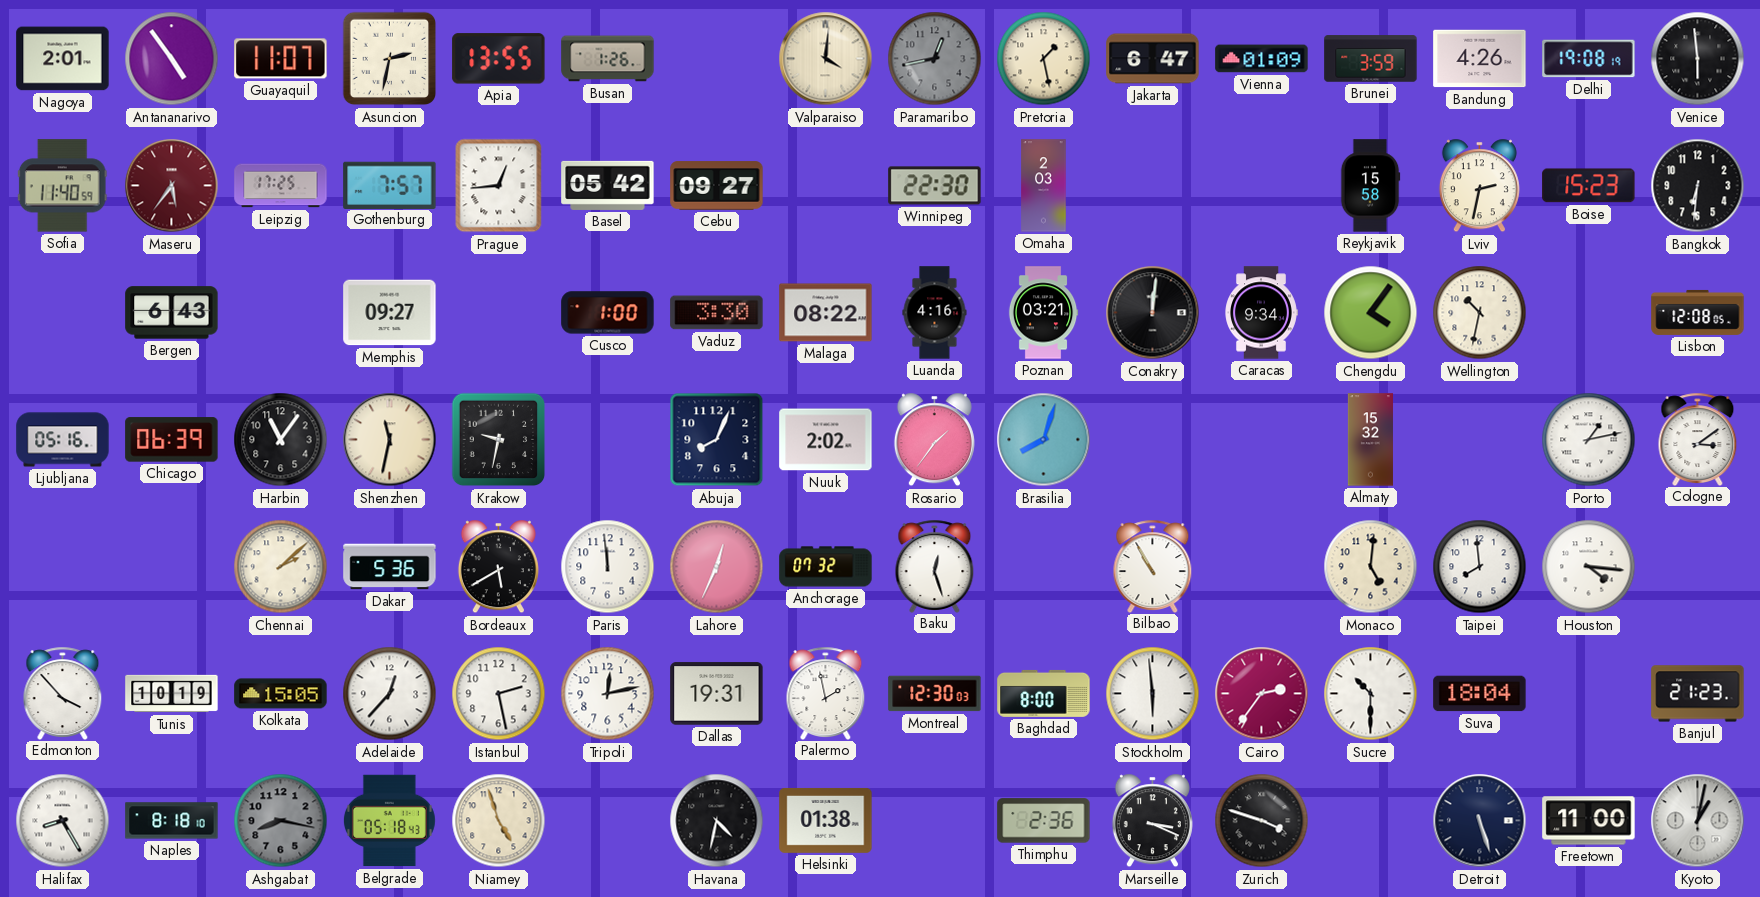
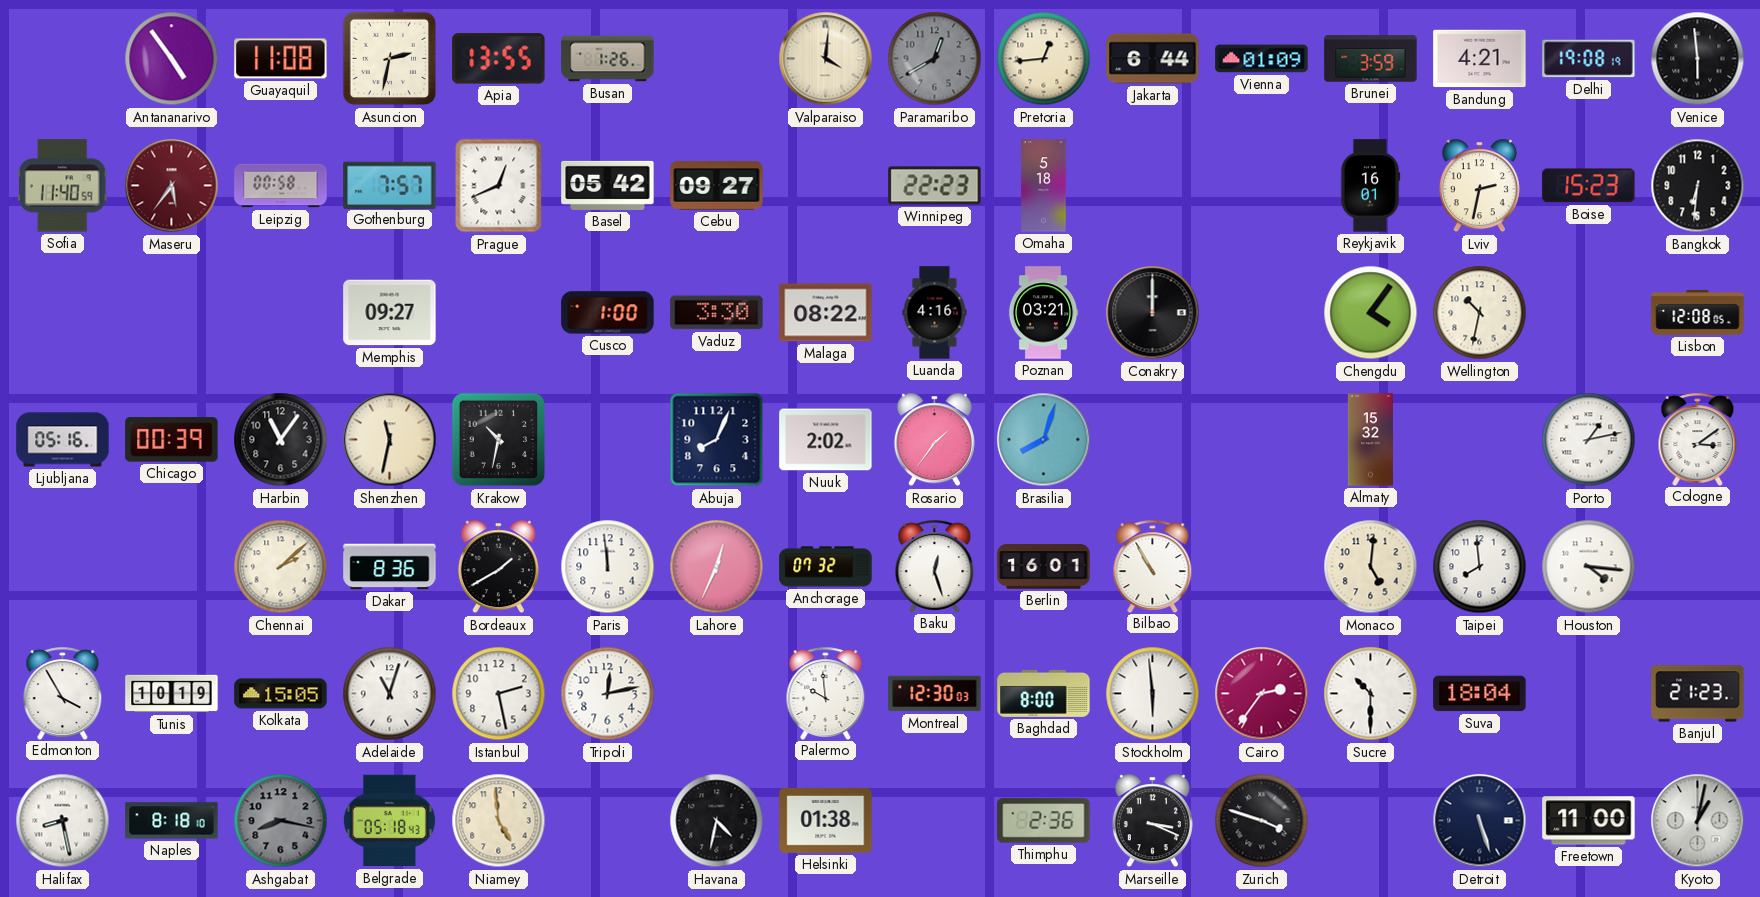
Nagoya: 2:01 -> none
Guayaquil: 11:07 -> 11:08
Paramaribo: 12:43 -> 12:40
Pretoria: 1:28 -> 12:44
Jakarta: 6:47 -> 6:44
Bandung: 4:26 -> 4:21
Leipzig: 17:25 -> 00:58
Prague: 12:44 -> 12:41
Winnipeg: 22:30 -> 22:23
Omaha: 2:03 -> 5:18
Reykjavik: 15:58 -> 16:01
Bergen: 6:43 -> none
Conakry: 12:01 -> 12:00
Caracas: 9:34 -> none
Chicago: 06:39 -> 00:39
Krakow: 9:32 -> 10:32
Dakar: 5:36 -> 8:36
Bordeaux: 5:40 -> 1:40
Berlin: none -> 16:01
Edmonton: 3:53 -> 3:55
Adelaide: 12:37 -> 11:03
Dallas: 19:31 -> none
Palermo: 1:58 -> 9:59
Halifax: 8:25 -> 8:28
Niamey: 4:57 -> 4:59
